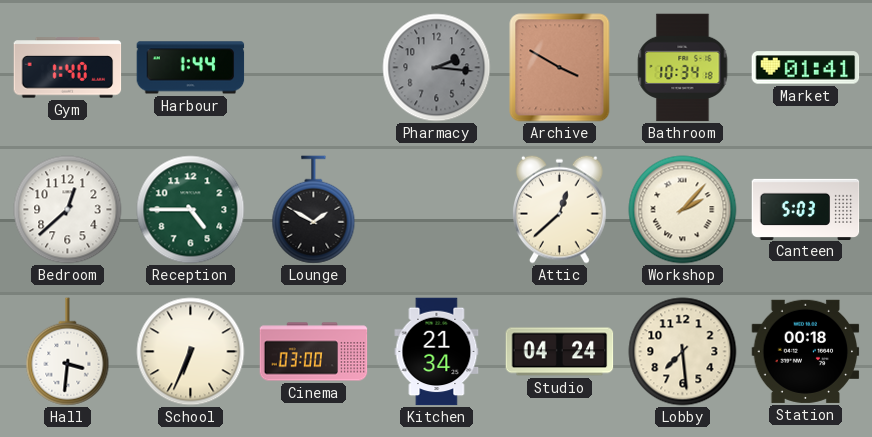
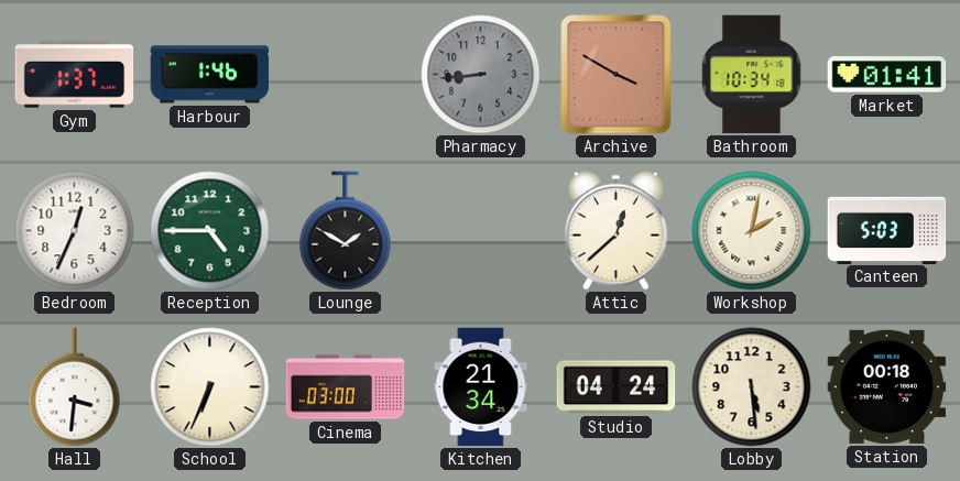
Gym: 1:40 -> 1:37
Harbour: 1:44 -> 1:46
Pharmacy: 2:16 -> 8:44
Bedroom: 12:38 -> 12:34
Workshop: 2:07 -> 2:02
Lobby: 7:29 -> 5:29
